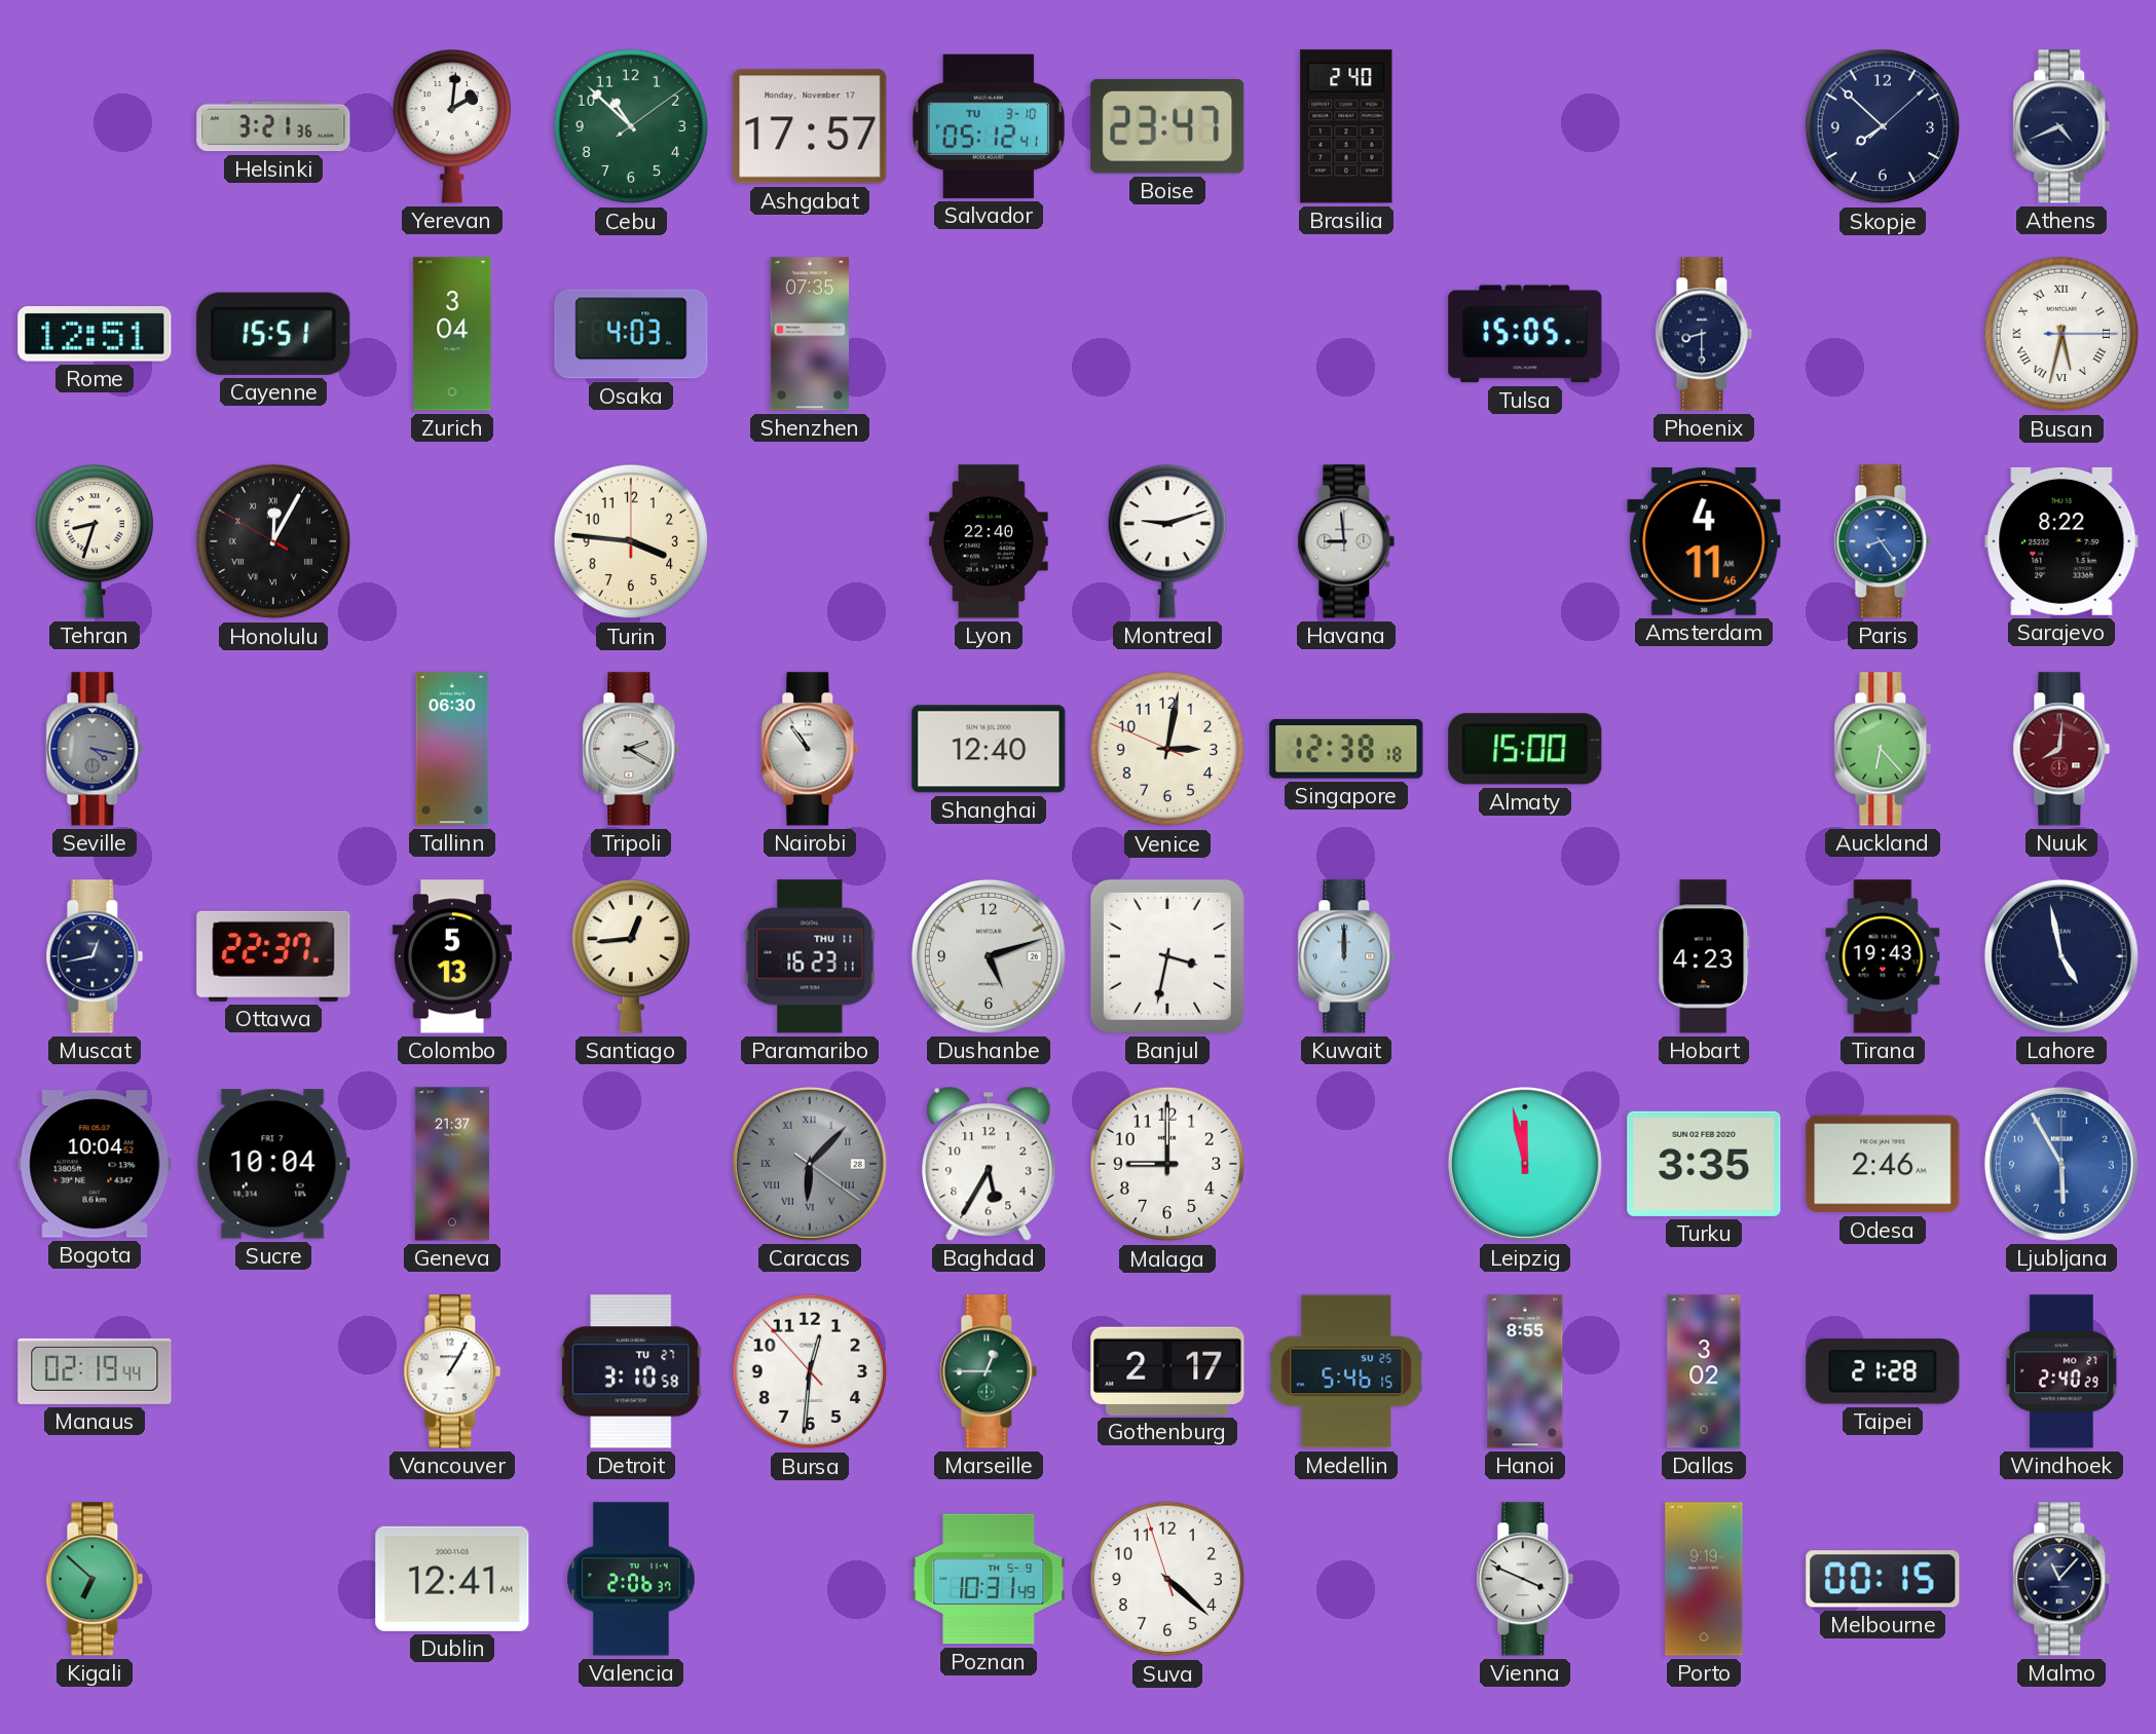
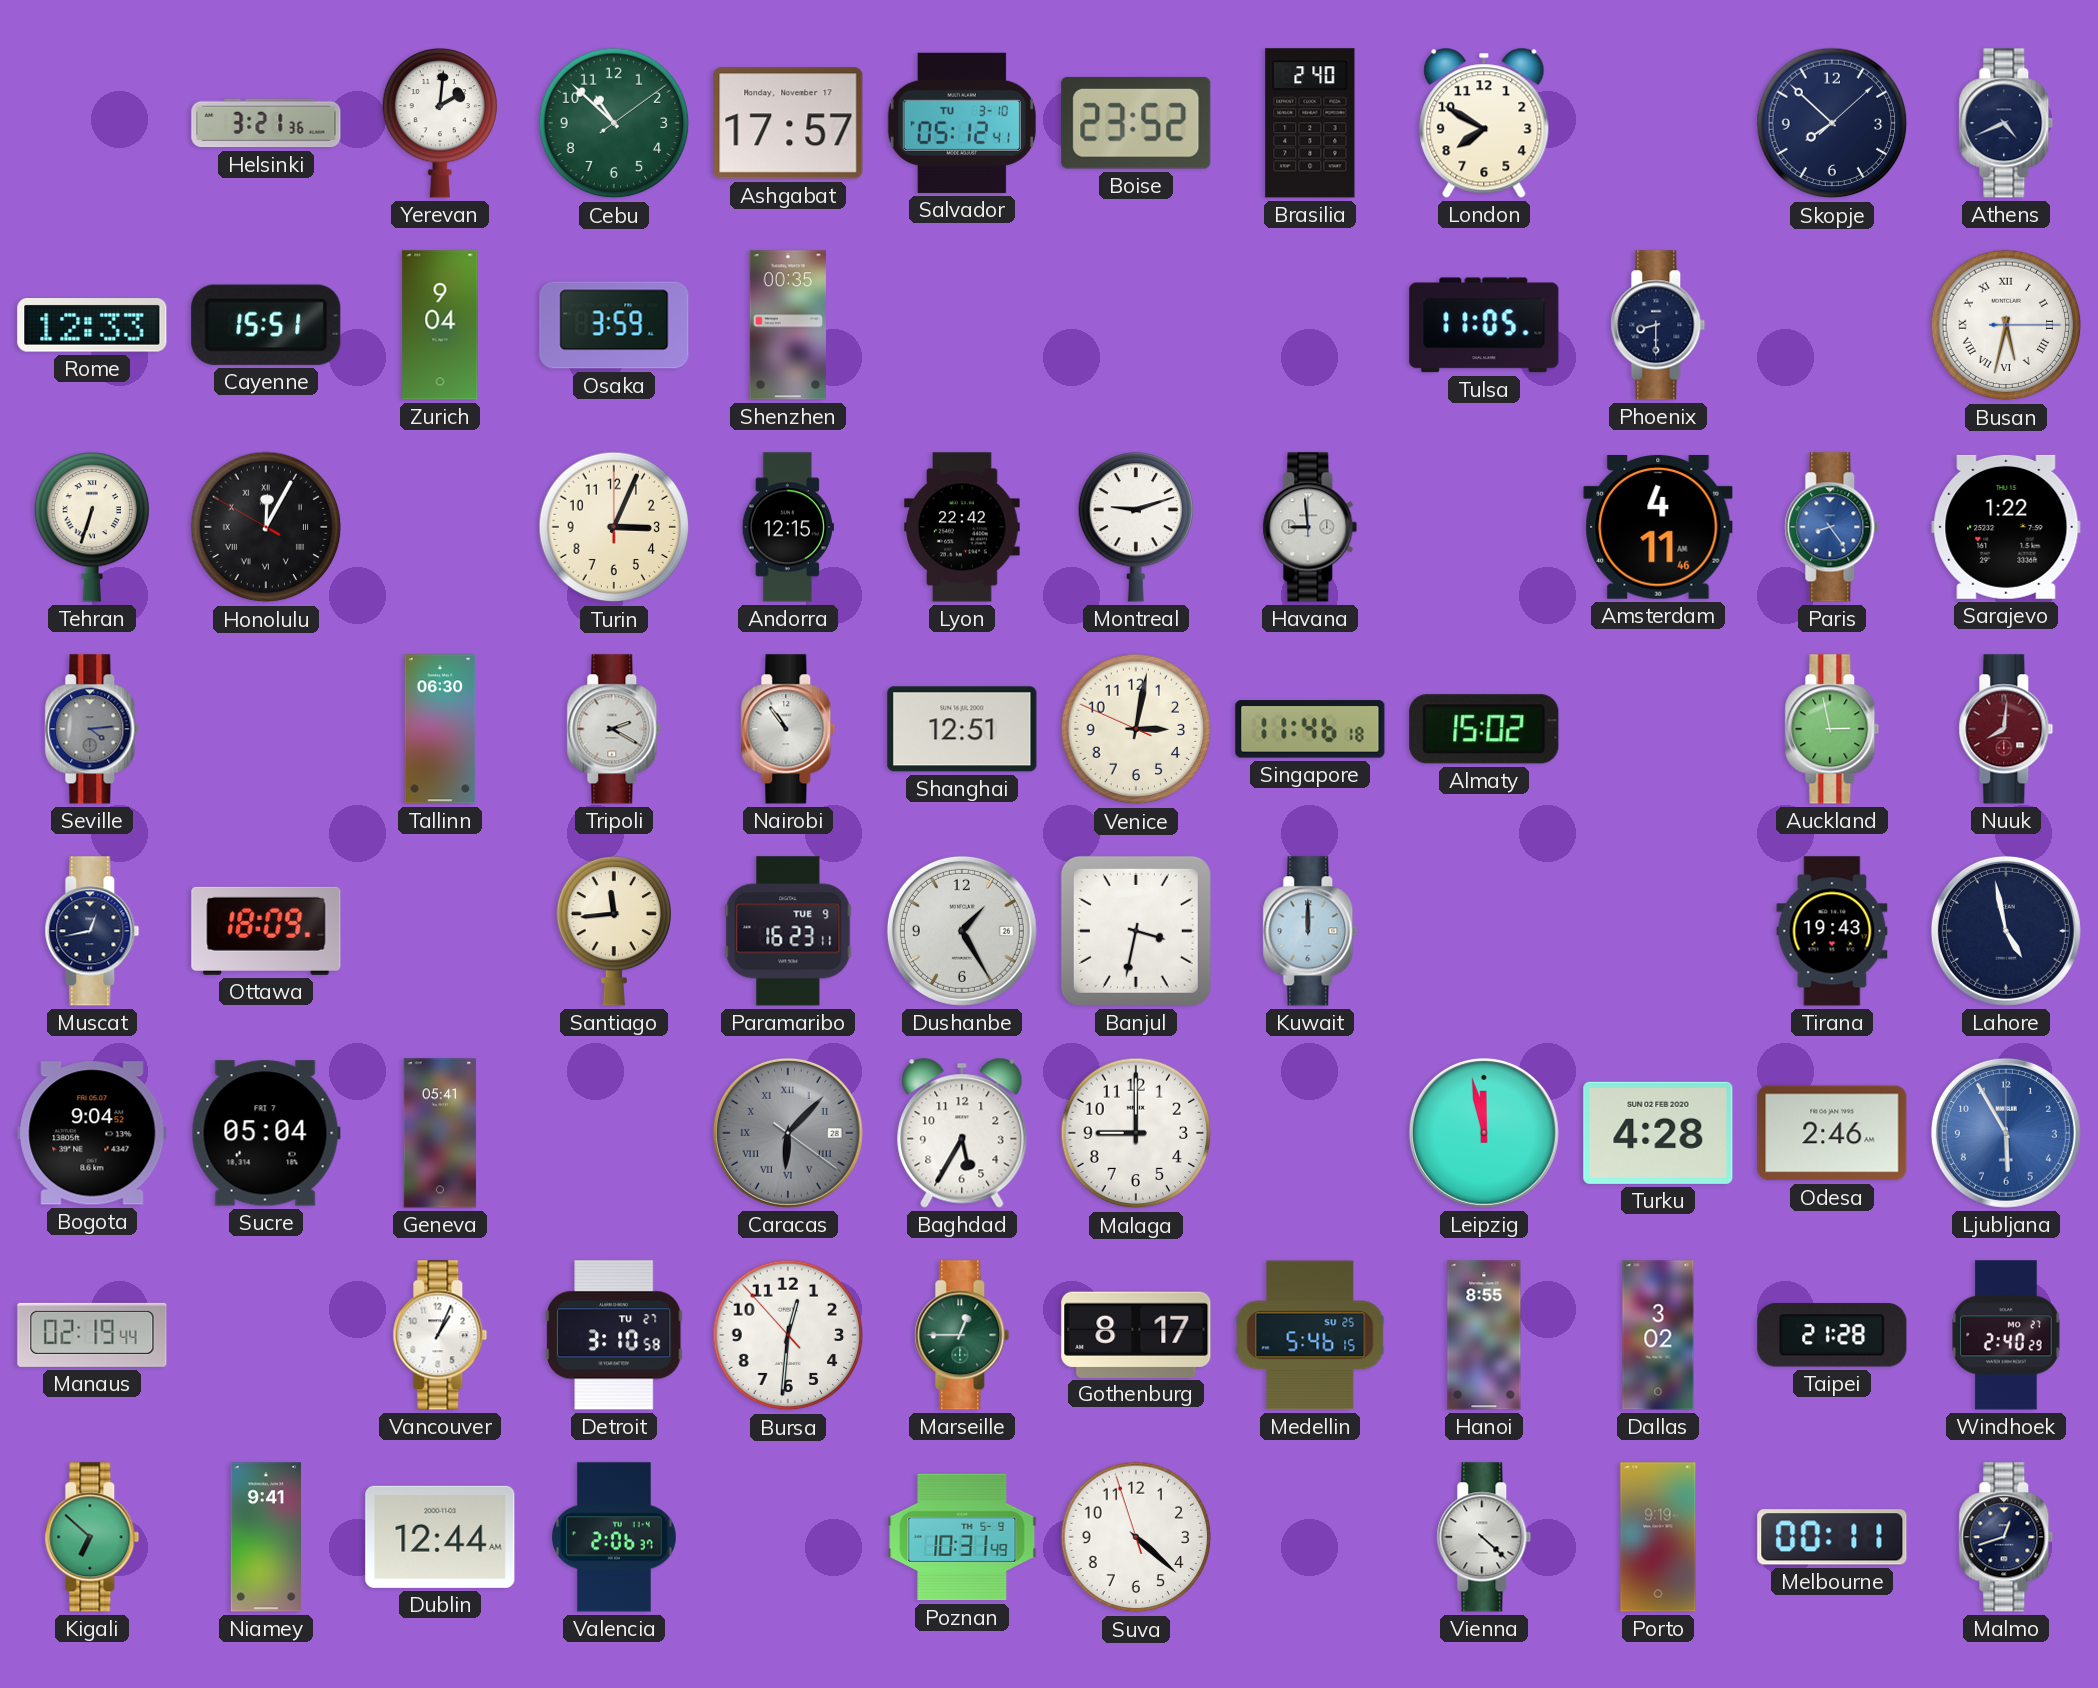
Boise: 23:47 -> 23:52
London: none -> 7:50
Rome: 12:51 -> 12:33
Zurich: 3:04 -> 9:04
Osaka: 4:03 -> 3:59
Shenzhen: 07:35 -> 00:35
Tulsa: 15:05 -> 11:05
Tehran: 8:33 -> 6:33
Turin: 3:46 -> 3:04
Andorra: none -> 12:15
Lyon: 22:40 -> 22:42
Sarajevo: 8:22 -> 1:22
Seville: 4:17 -> 4:14
Shanghai: 12:40 -> 12:51
Singapore: 12:38 -> 11:46
Almaty: 15:00 -> 15:02
Auckland: 6:23 -> 2:58
Ottawa: 22:37 -> 18:09
Colombo: 5:13 -> none
Santiago: 12:44 -> 11:44
Paramaribo date: THU 11 -> TUE 9
Dushanbe: 5:12 -> 1:25
Hobart: 4:23 -> none
Bogota: 10:04 -> 9:04
Sucre: 10:04 -> 05:04
Geneva: 21:37 -> 05:41
Turku: 3:35 -> 4:28
Vancouver: 1:05 -> 1:04
Gothenburg: 2:17 -> 8:17
Niamey: none -> 9:41
Dublin: 12:41 -> 12:44
Vienna: 3:49 -> 4:22
Melbourne: 00:15 -> 00:11
Malmo: 11:07 -> 12:42
